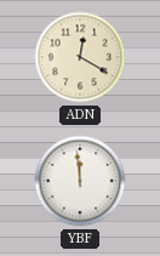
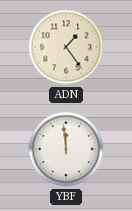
ADN: 12:20 -> 1:24
